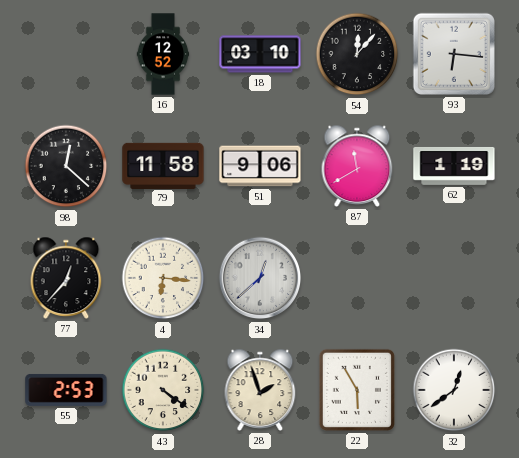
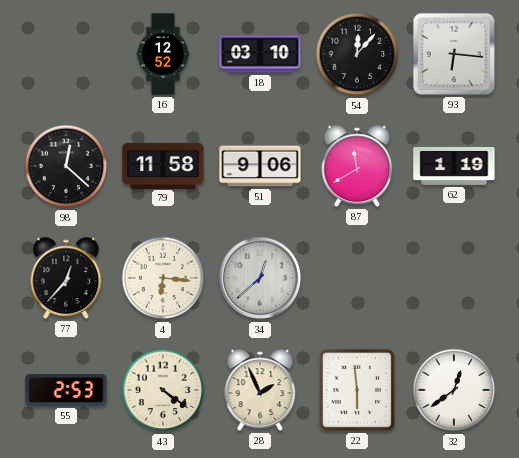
28: 1:57 -> 1:56
22: 5:55 -> 5:59
